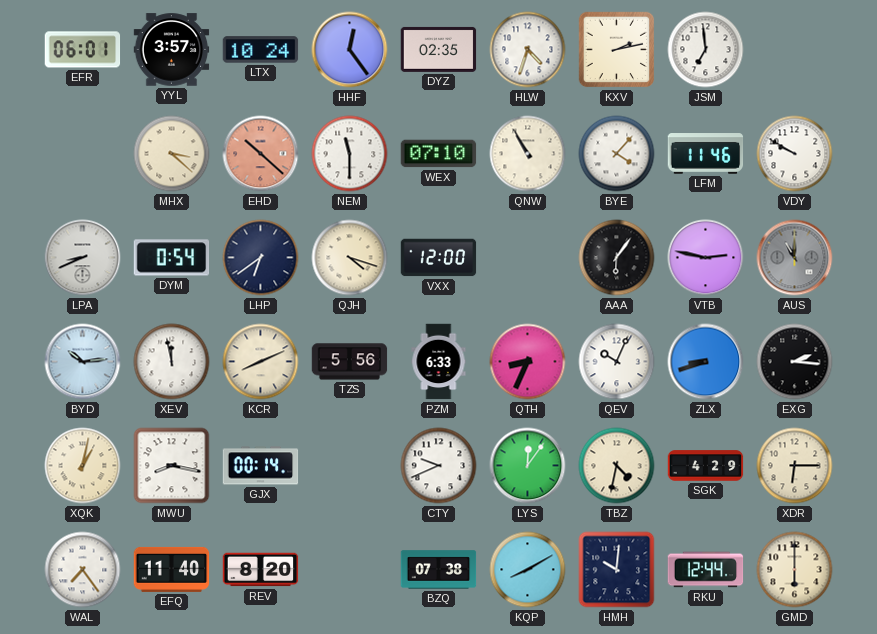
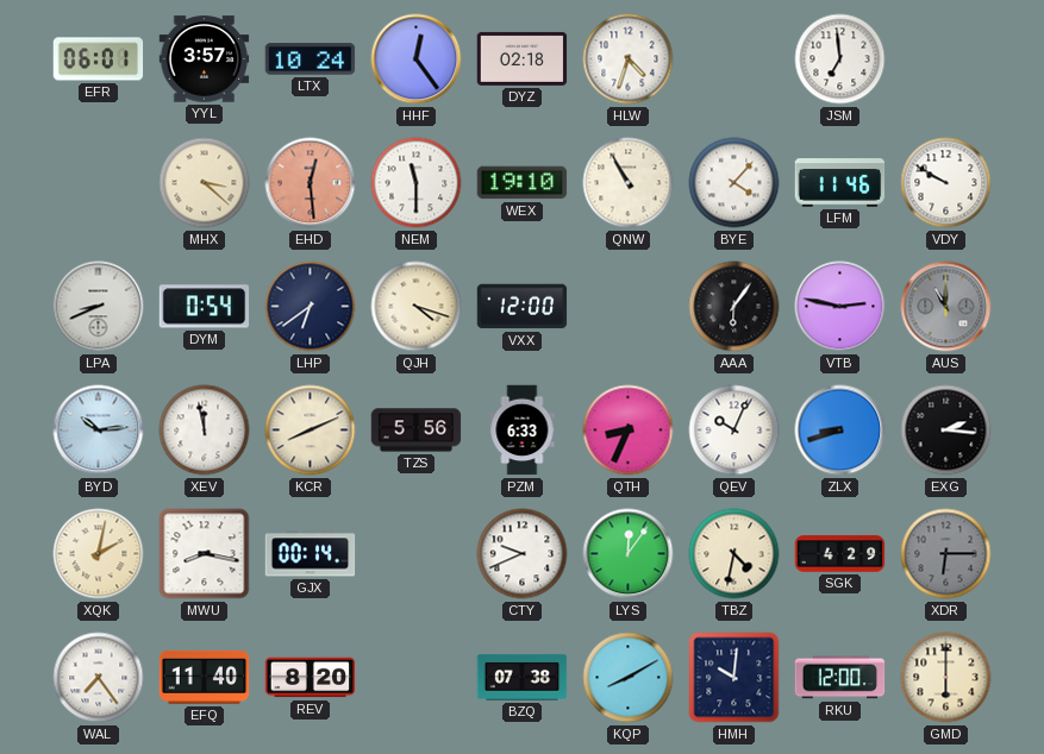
DYZ: 02:35 -> 02:18
KXV: 2:13 -> none
EHD: 10:22 -> 12:29
WEX: 07:10 -> 19:10
XQK: 1:02 -> 2:02
XDR dial: cream -> grey
RKU: 12:44 -> 12:00
